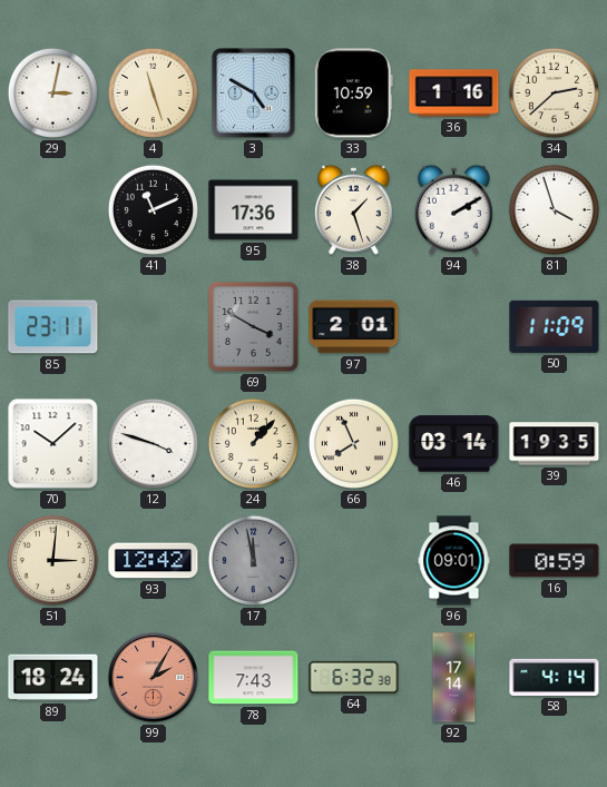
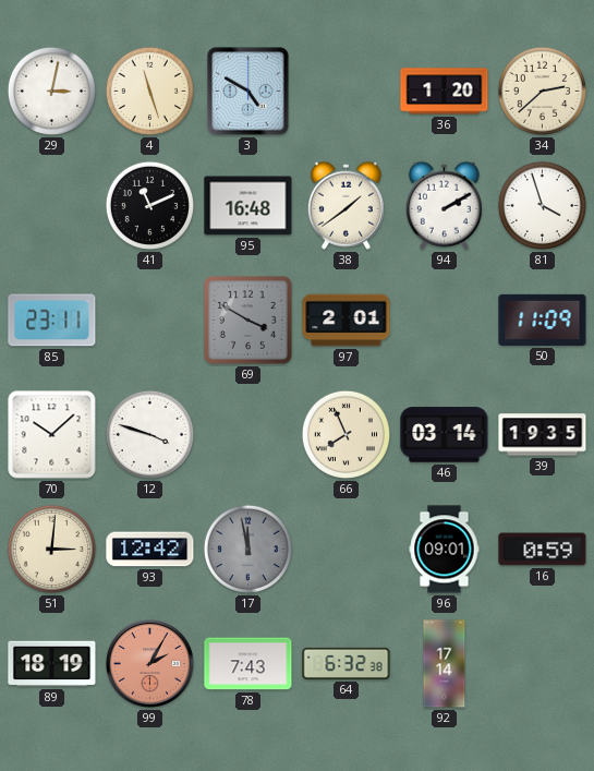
33: 10:59 -> none
36: 1:16 -> 1:20
95: 17:36 -> 16:48
38: 1:27 -> 1:39
24: 1:07 -> none
89: 18:24 -> 18:19
58: 4:14 -> none
